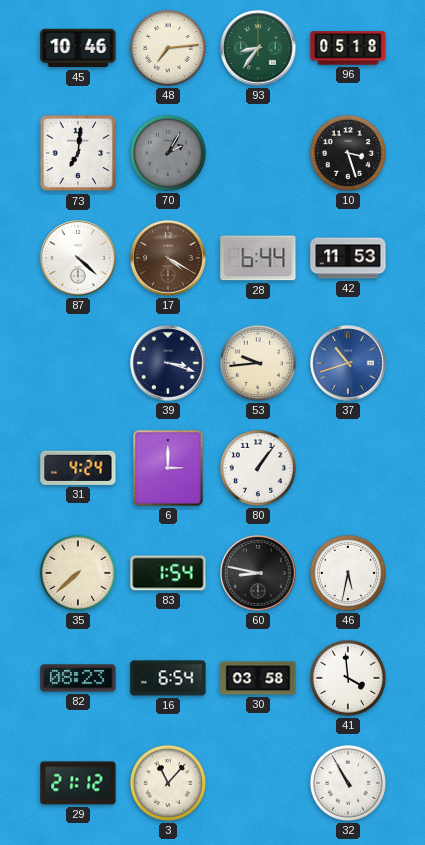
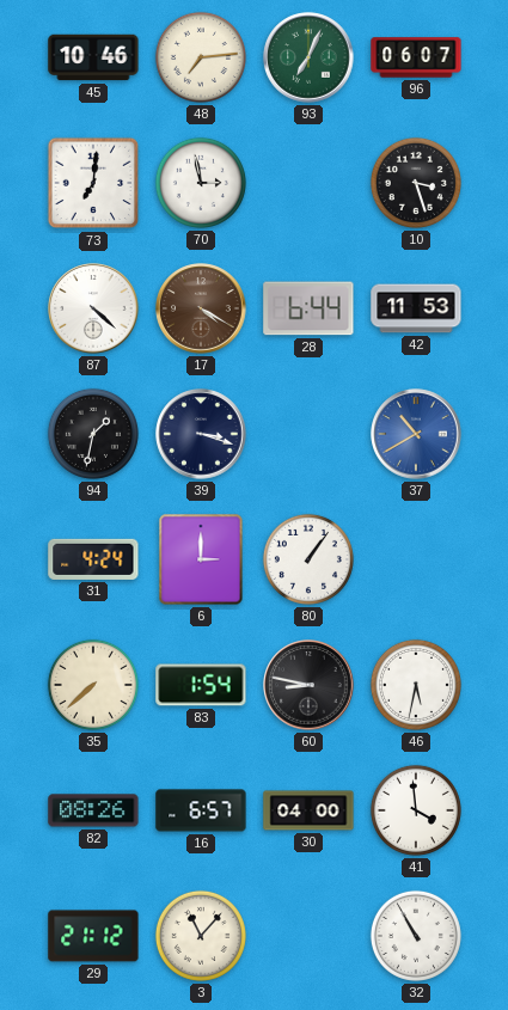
93: 8:36 -> 7:04
96: 05:18 -> 06:07
70: 2:05 -> 2:58
70 dial: grey -> white
94: none -> 1:32
53: 9:44 -> none
37: 10:42 -> 10:40
82: 08:23 -> 08:26
16: 6:54 -> 6:57
30: 03:58 -> 04:00
